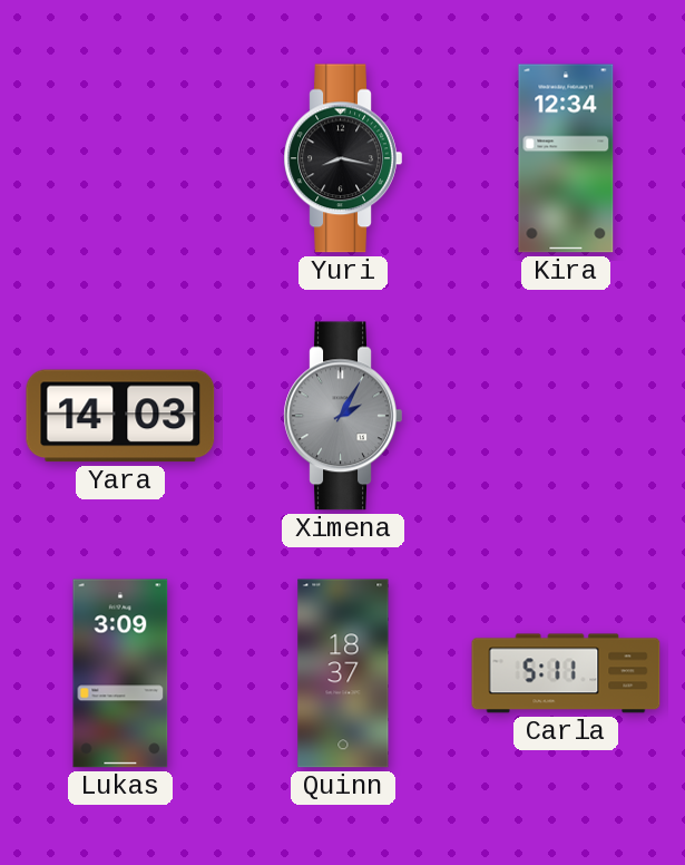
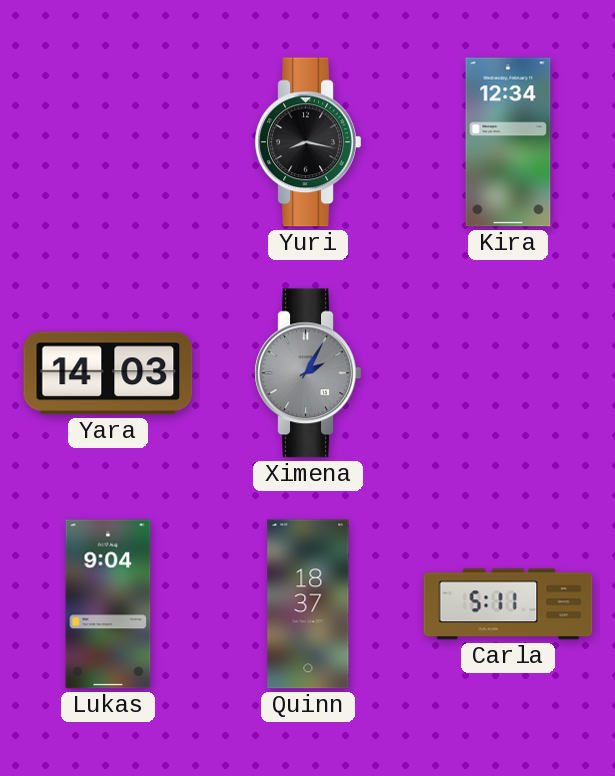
Lukas: 3:09 -> 9:04
